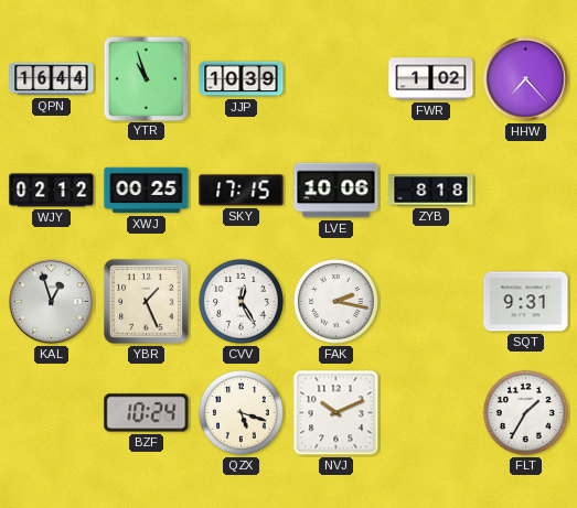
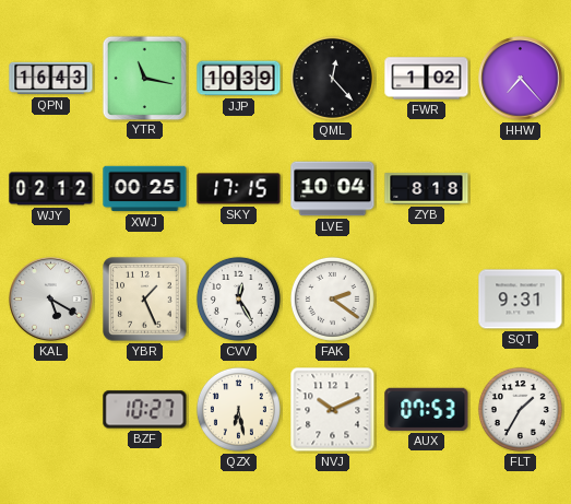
QPN: 16:44 -> 16:43
YTR: 10:57 -> 11:17
QML: none -> 12:23
LVE: 10:06 -> 10:04
KAL: 12:57 -> 5:20
FAK: 2:17 -> 2:21
BZF: 10:24 -> 10:27
QZX: 5:18 -> 6:28
AUX: none -> 07:53
